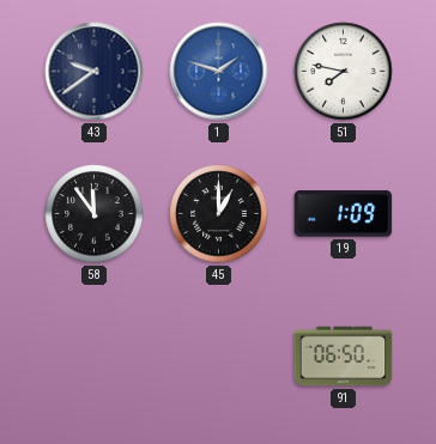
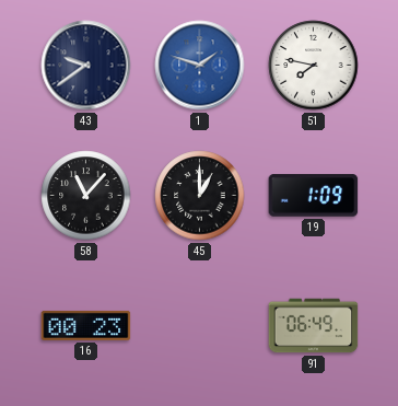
58: 11:54 -> 11:07
16: none -> 00:23
91: 06:50 -> 06:49
